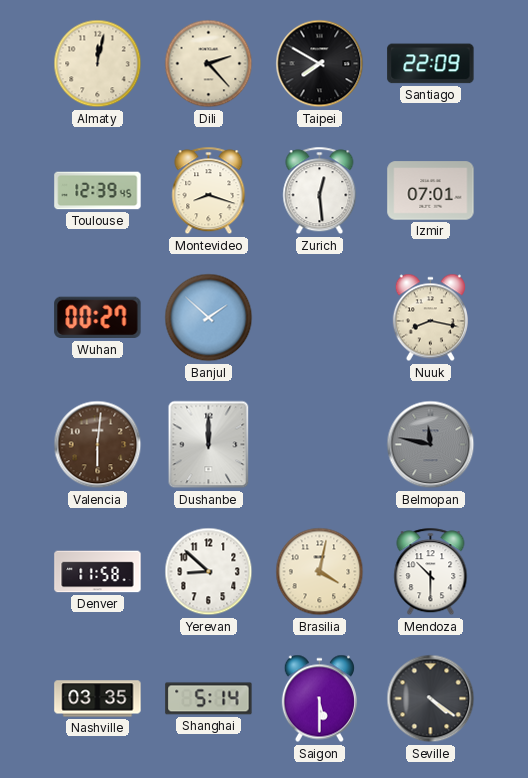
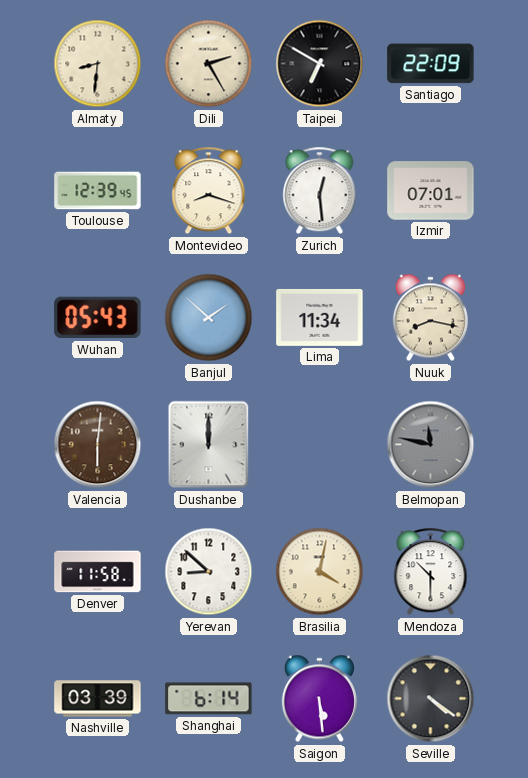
Almaty: 12:02 -> 8:31
Dili: 2:23 -> 2:25
Taipei: 7:50 -> 6:50
Wuhan: 00:27 -> 05:43
Lima: none -> 11:34
Nashville: 03:35 -> 03:39
Shanghai: 5:14 -> 6:14
Saigon: 5:30 -> 5:29
